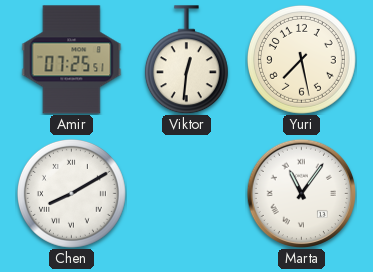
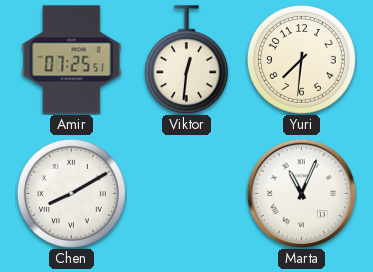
Yuri: 7:28 -> 7:31
Marta: 11:06 -> 11:04
